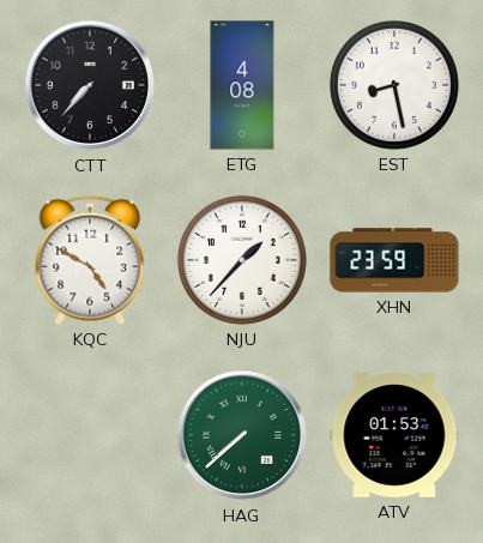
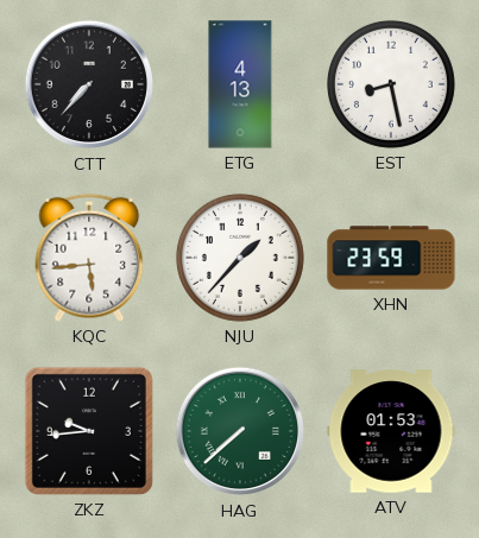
ETG: 4:08 -> 4:13
KQC: 4:50 -> 5:44
ZKZ: none -> 9:44
